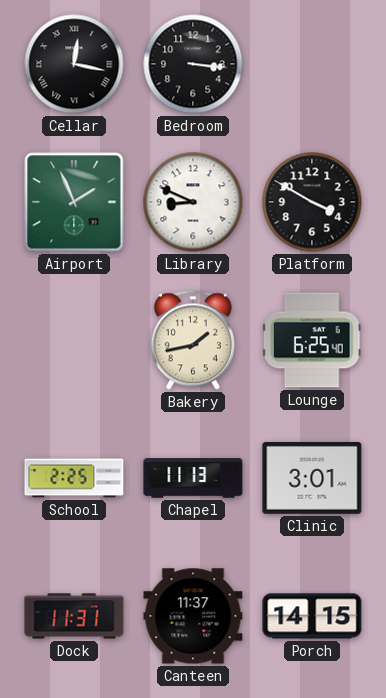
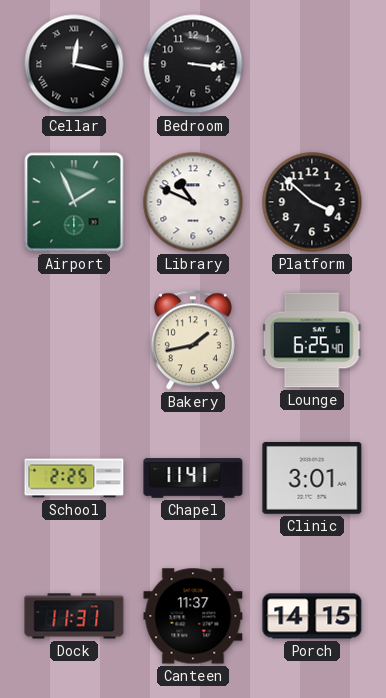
Library: 8:49 -> 10:49
Platform: 3:50 -> 3:52
Chapel: 11:13 -> 11:41
